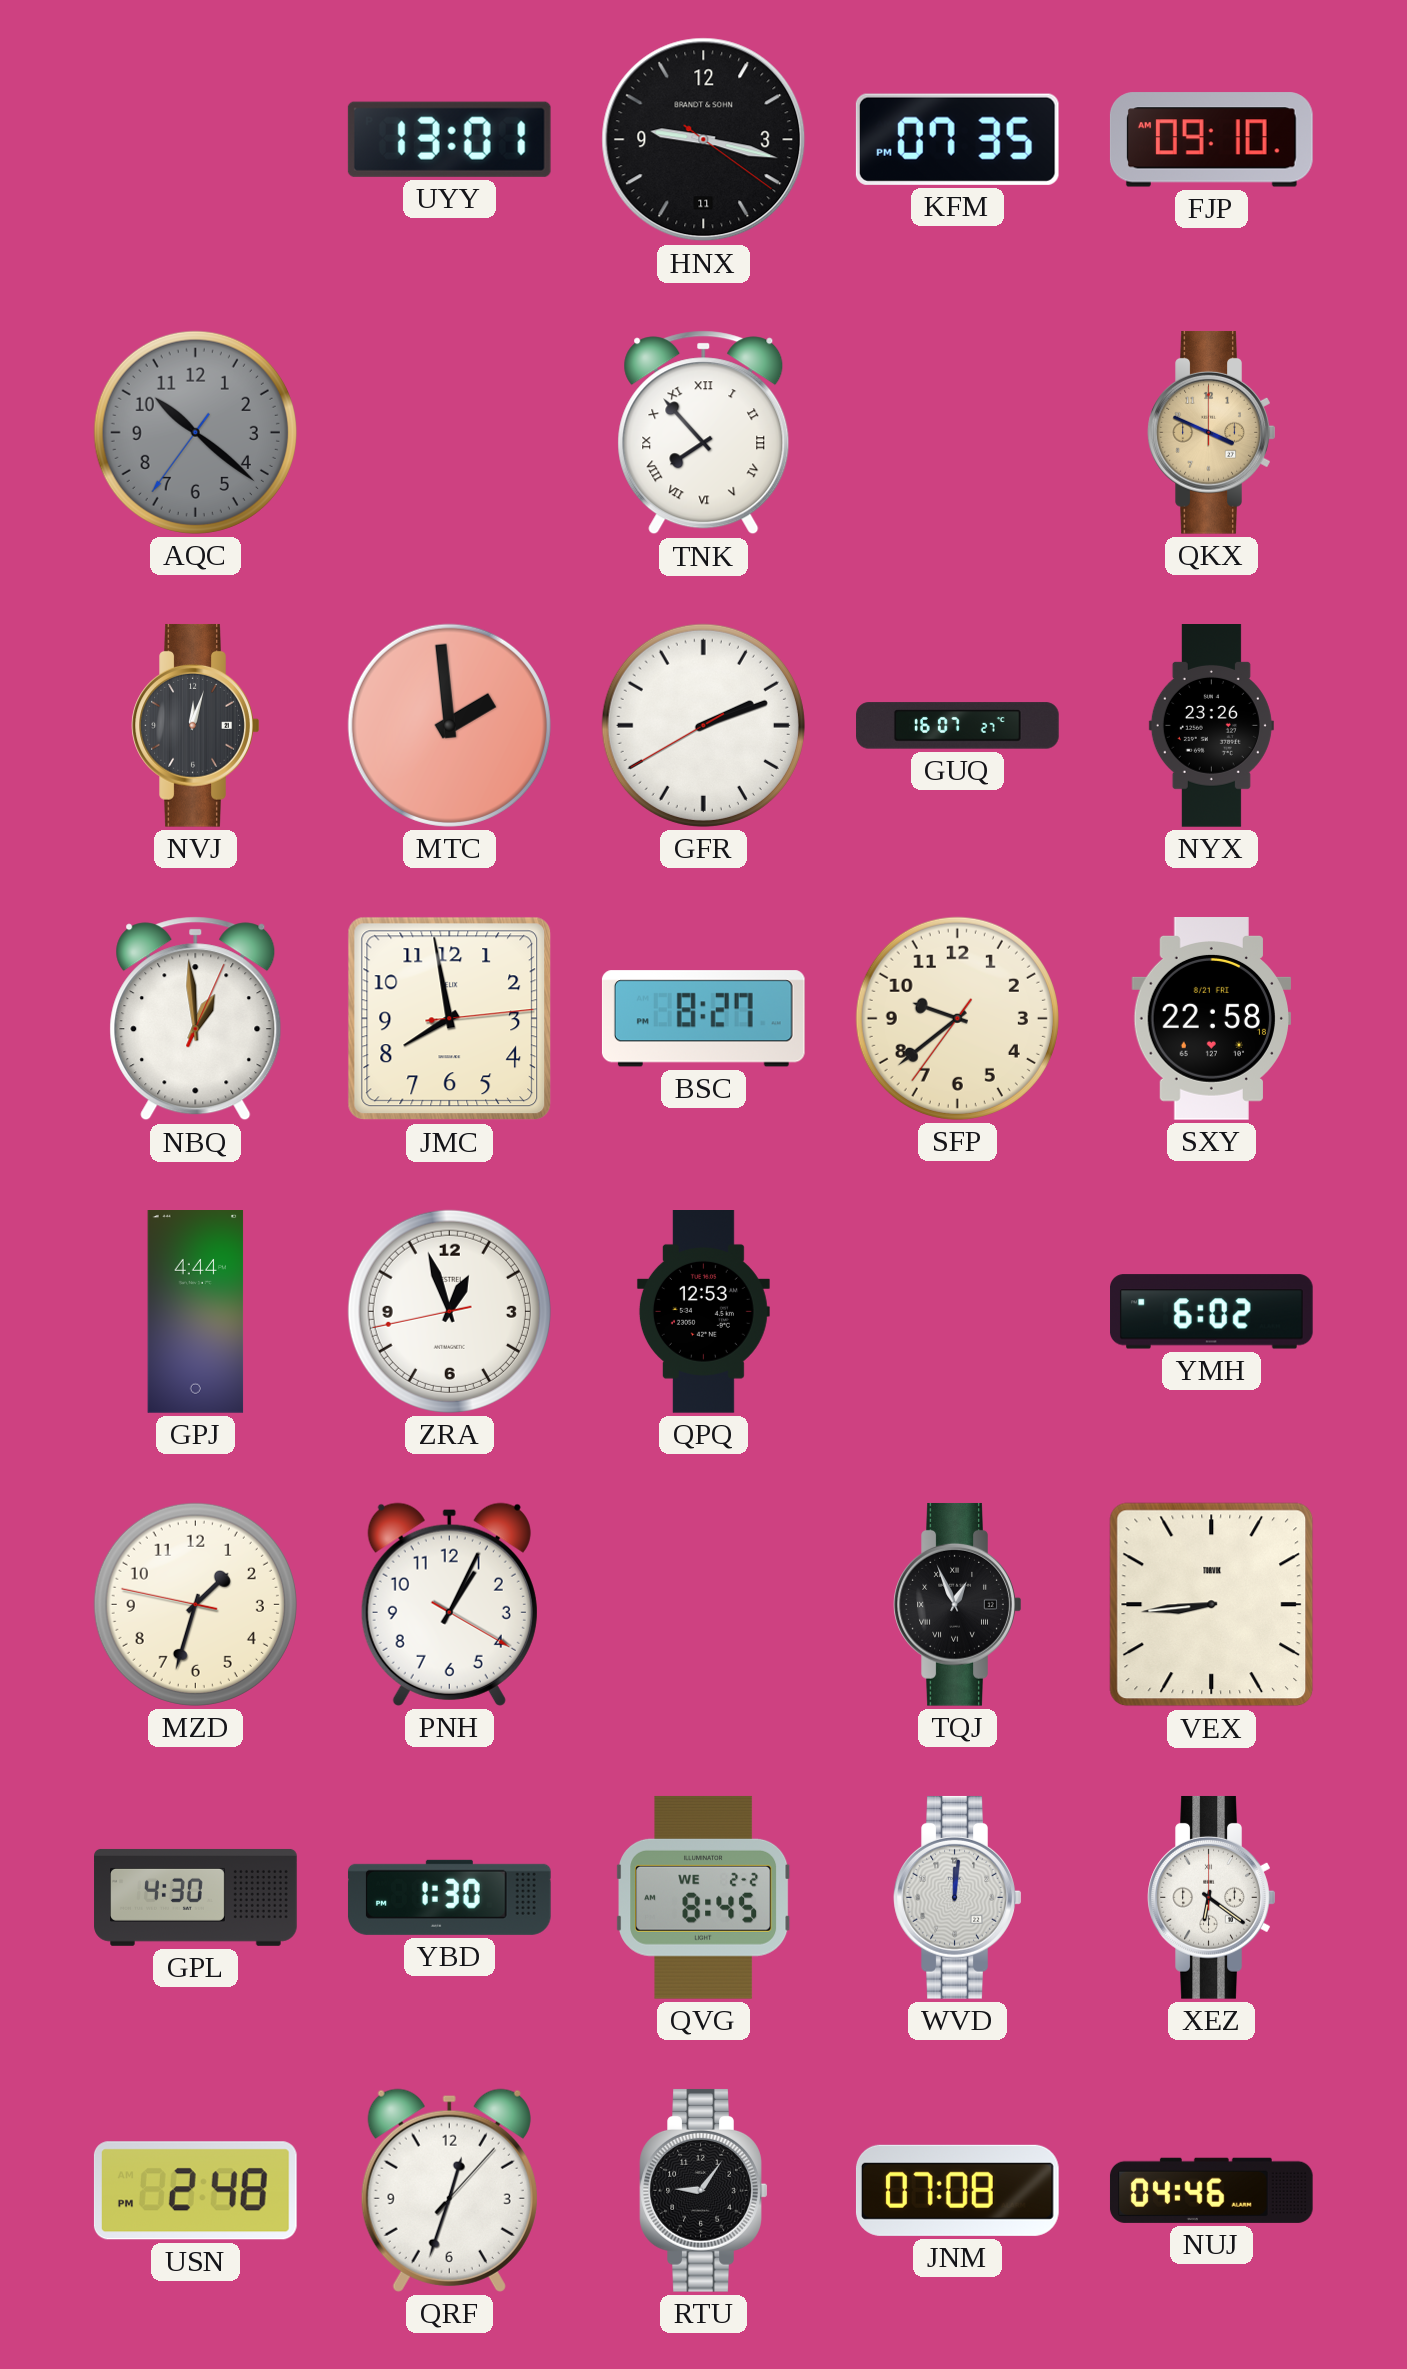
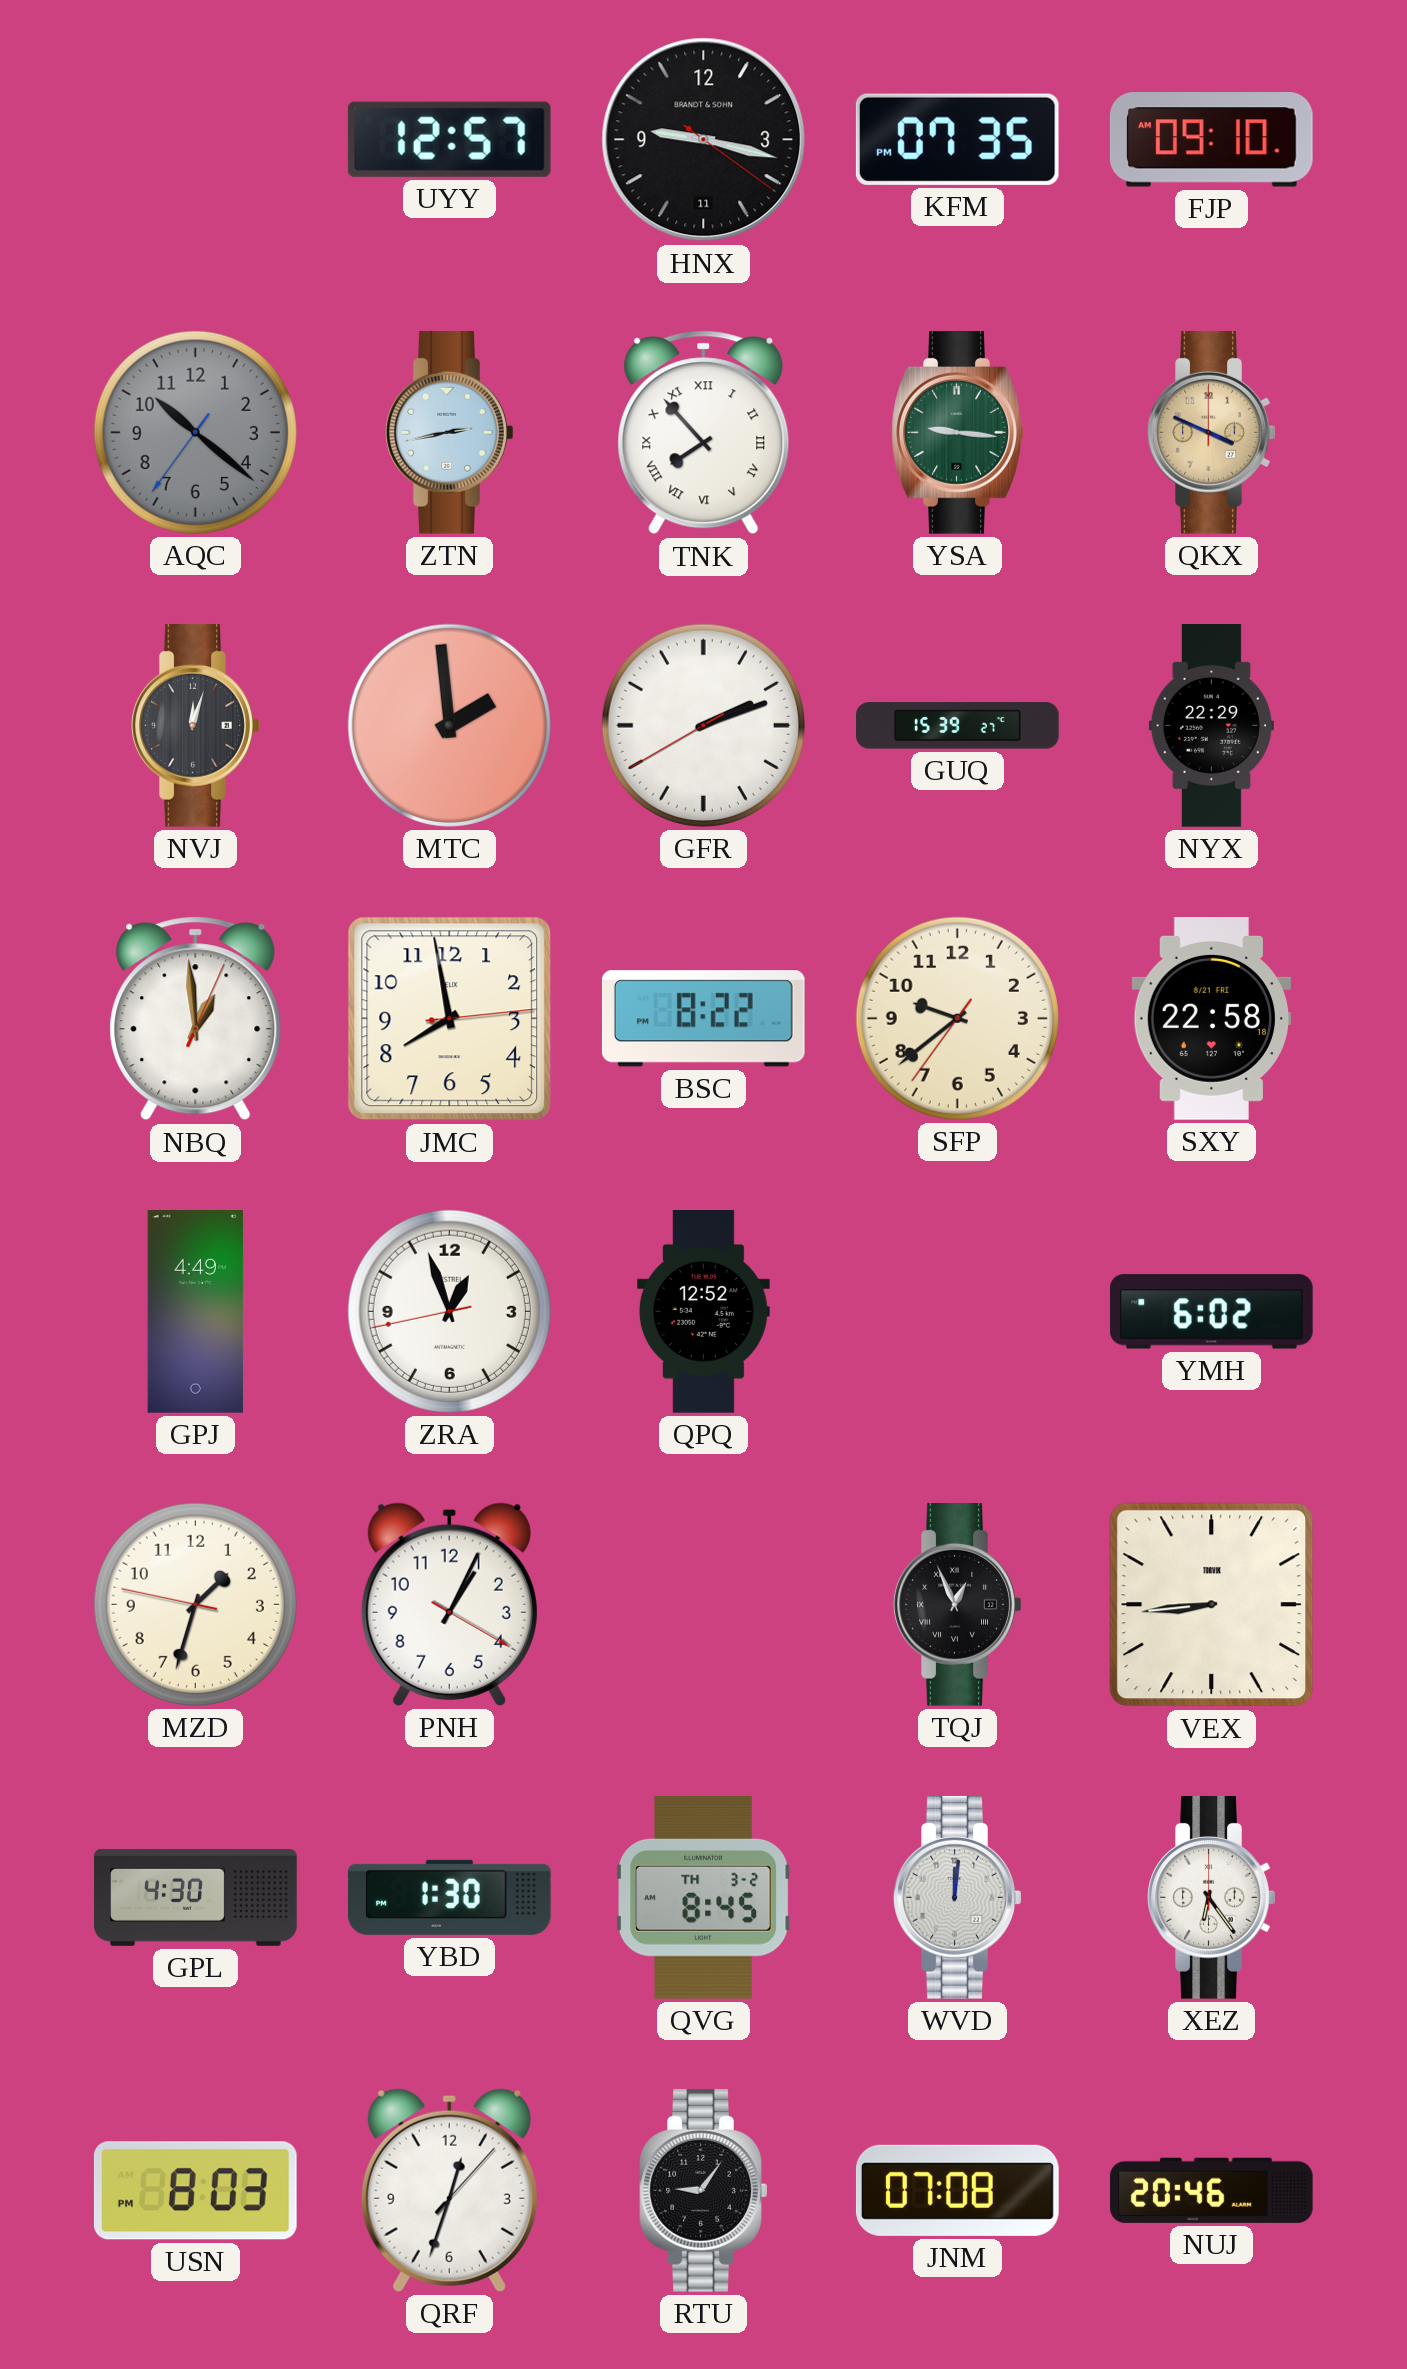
UYY: 13:01 -> 12:57
ZTN: none -> 2:43
YSA: none -> 9:16
GUQ: 16:07 -> 15:39
NYX: 23:26 -> 22:29
BSC: 8:27 -> 8:22
GPJ: 4:44 -> 4:49
QPQ: 12:53 -> 12:52
QVG date: WE 2-2 -> TH 3-2
XEZ: 6:21 -> 6:24
USN: 2:48 -> 8:03
NUJ: 04:46 -> 20:46
